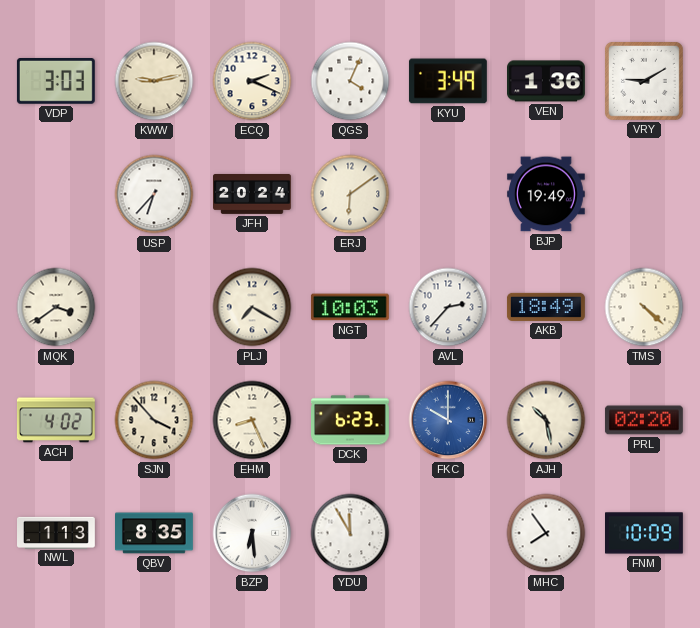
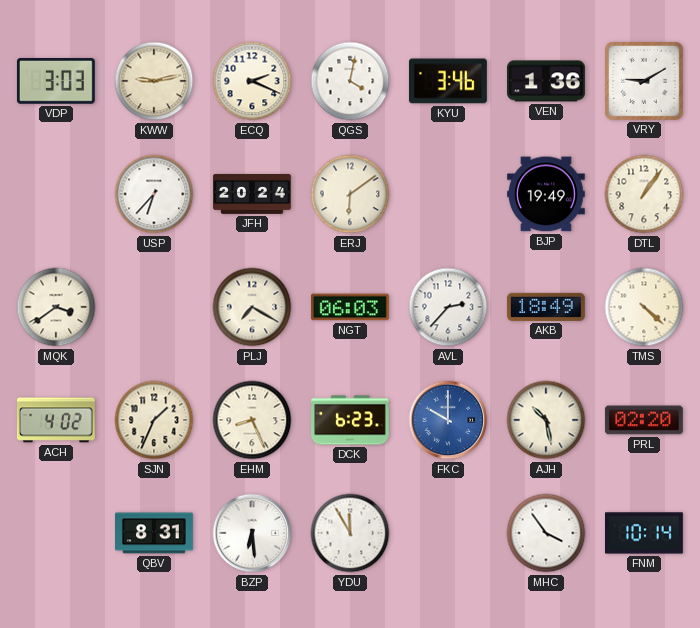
QGS: 4:04 -> 4:02
KYU: 3:49 -> 3:46
DTL: none -> 1:06
NGT: 10:03 -> 06:03
SJN: 3:53 -> 1:34
NWL: 1:13 -> none
QBV: 8:35 -> 8:31
MHC: 7:54 -> 3:54
FNM: 10:09 -> 10:14
